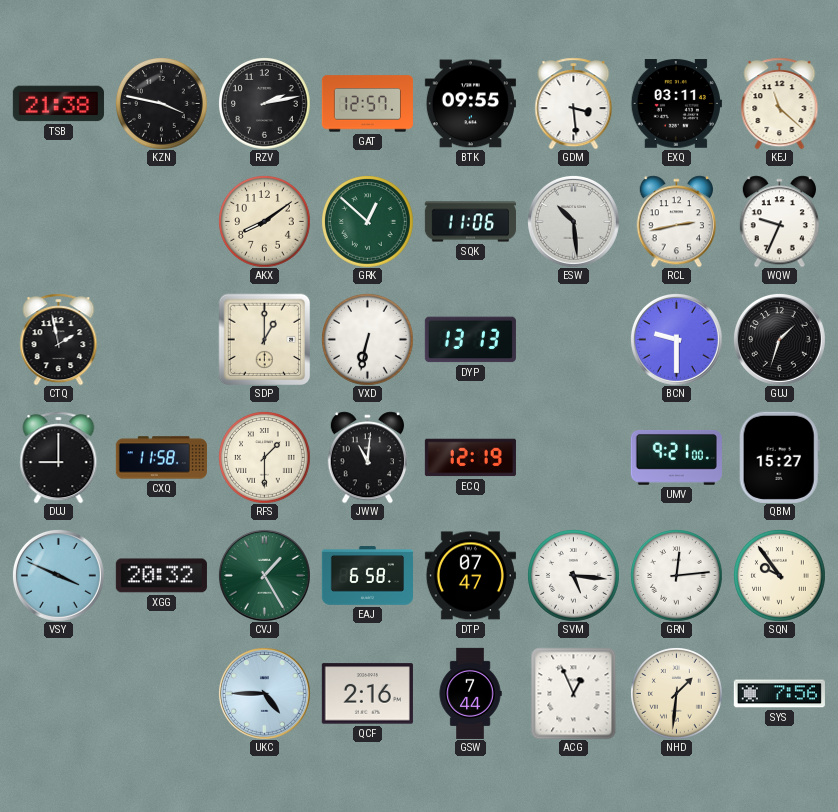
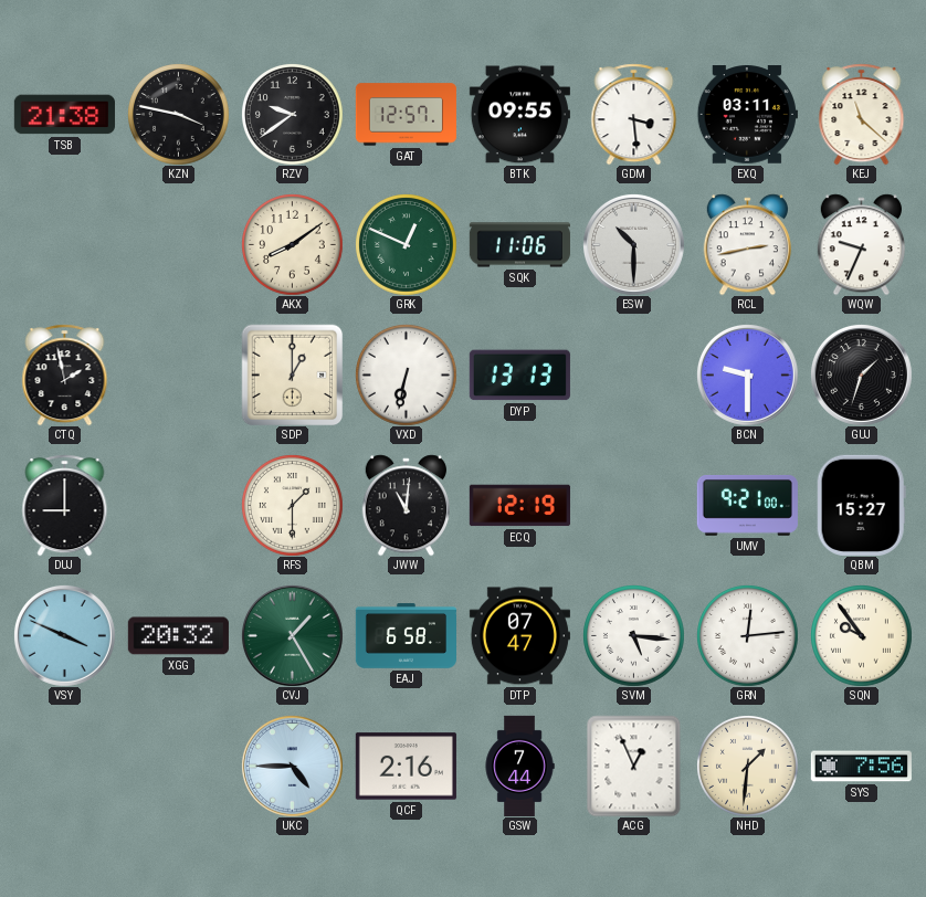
RZV: 2:13 -> 9:39
GRK: 12:52 -> 12:49
ESW: 10:29 -> 10:30
CXQ: 11:58 -> none
